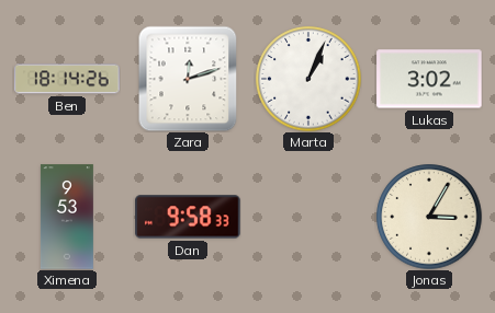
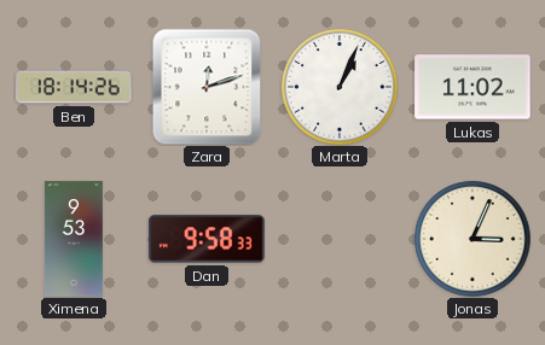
Lukas: 3:02 -> 11:02
Jonas: 3:05 -> 3:04
